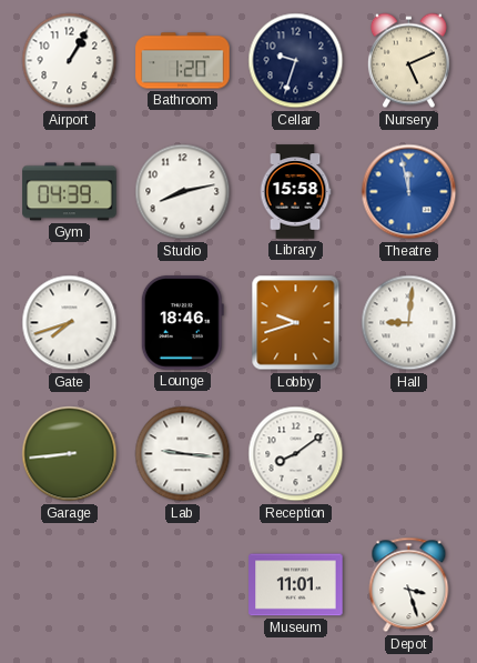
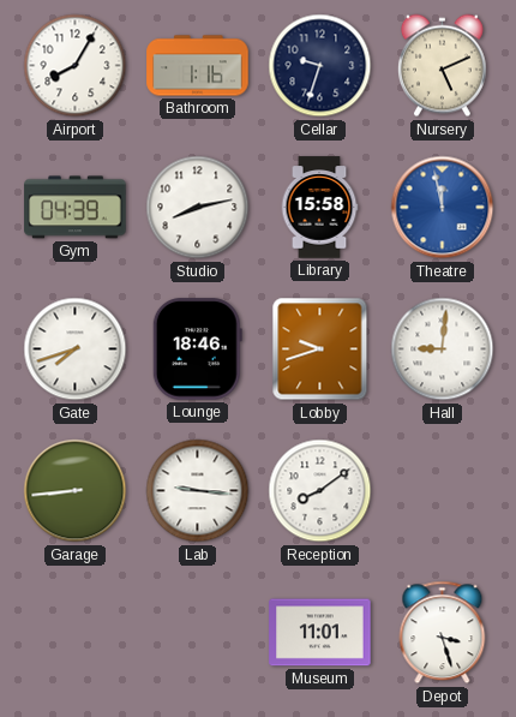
Airport: 1:05 -> 8:05
Bathroom: 1:20 -> 1:16
